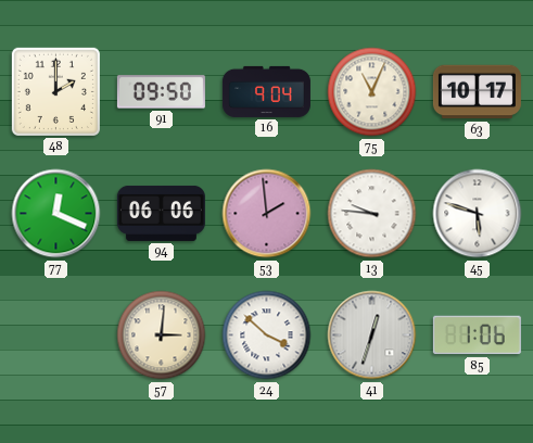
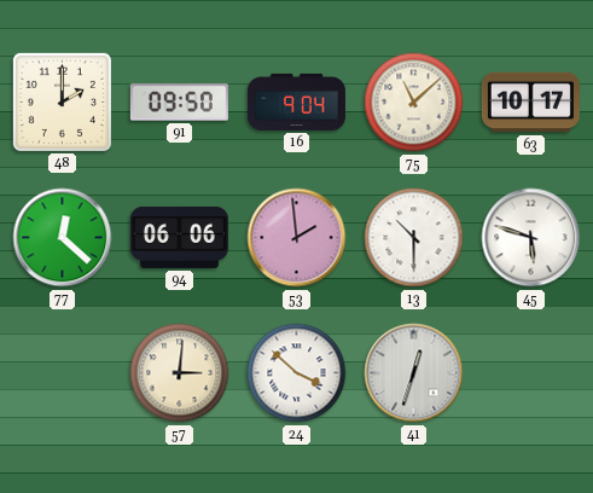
75: 11:04 -> 11:08
77: 12:19 -> 12:22
13: 9:46 -> 10:30
85: 1:06 -> none
